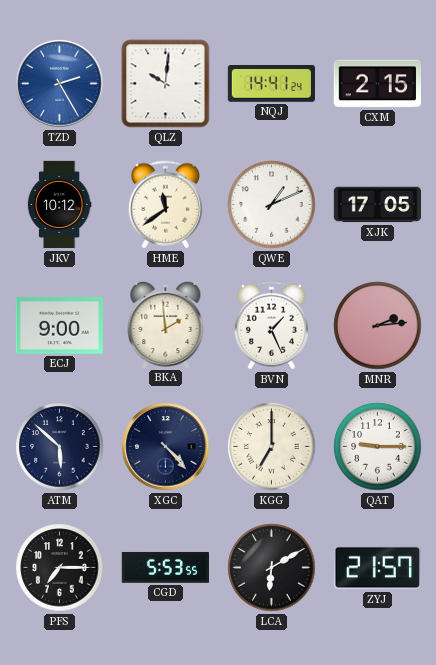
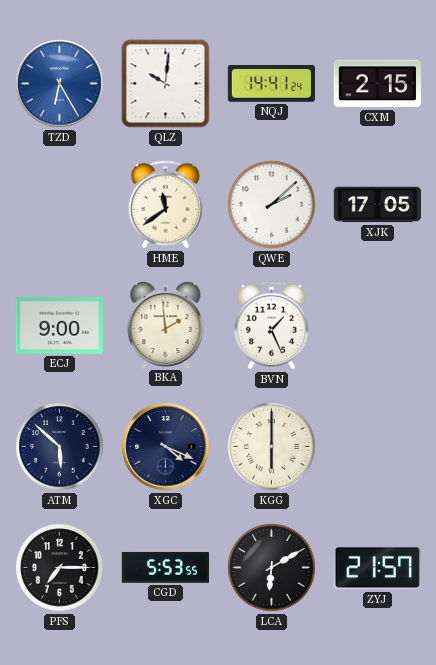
TZD: 2:25 -> 6:25
JKV: 10:12 -> none
QWE: 1:11 -> 2:08
MNR: 2:14 -> none
XGC: 4:23 -> 4:19
KGG: 7:00 -> 6:00
QAT: 9:15 -> none
